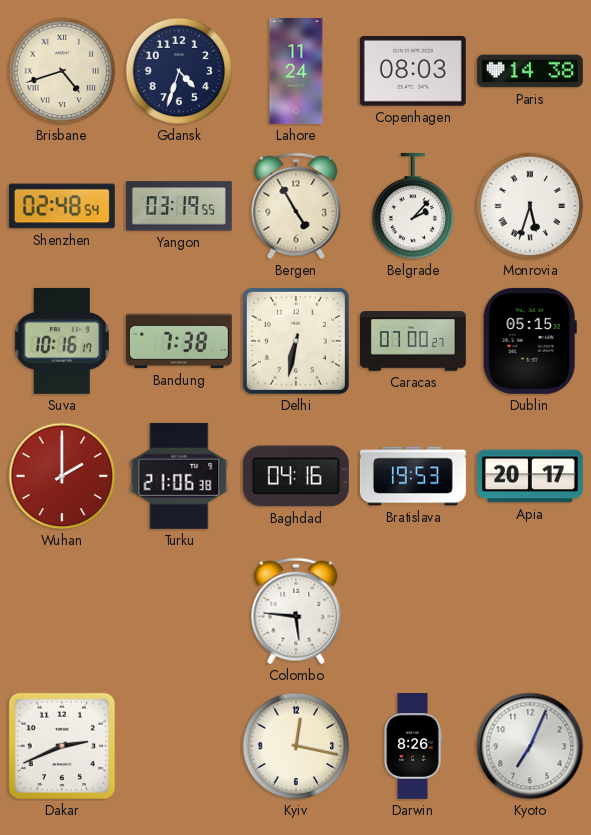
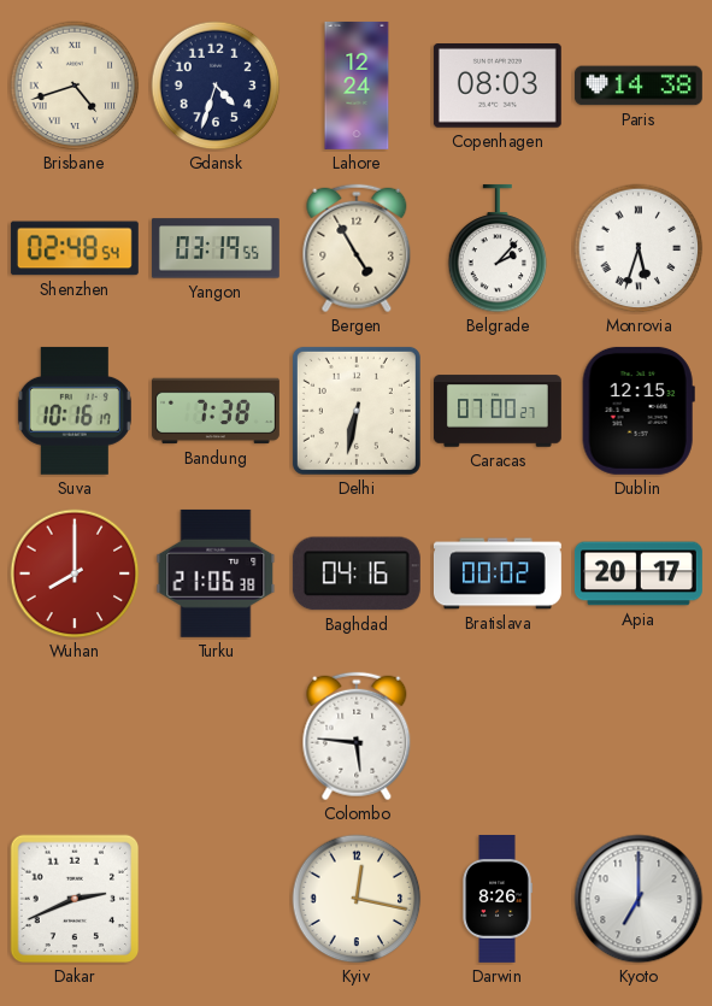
Lahore: 11:24 -> 12:24
Dublin: 05:15 -> 12:15
Wuhan: 2:00 -> 8:00
Bratislava: 19:53 -> 00:02
Kyoto: 7:04 -> 7:00
